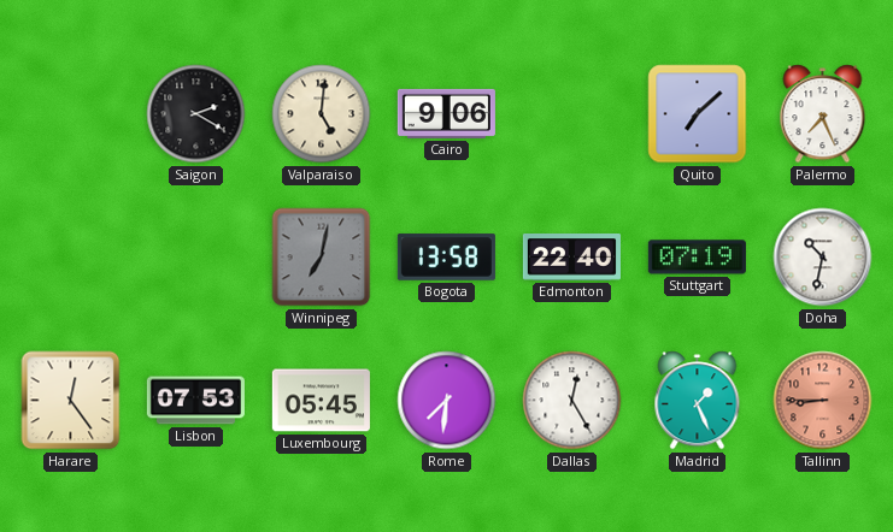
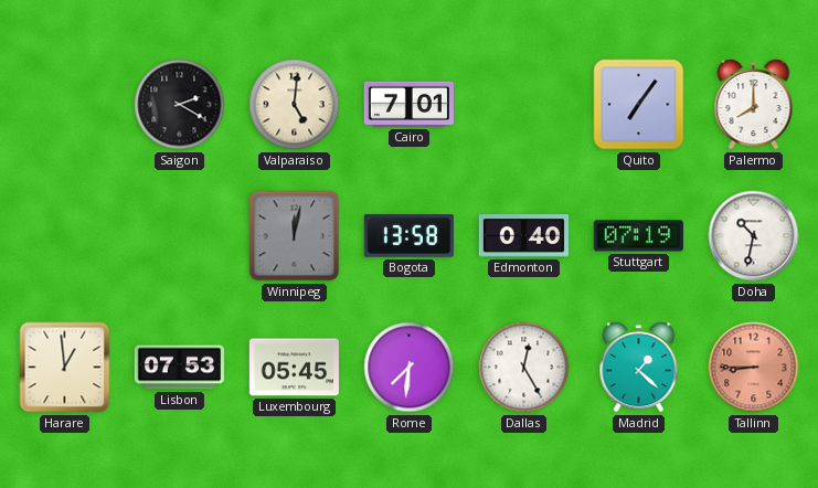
Cairo: 9:06 -> 7:01
Quito: 7:08 -> 7:06
Palermo: 7:26 -> 8:00
Winnipeg: 7:02 -> 12:02
Edmonton: 22:40 -> 0:40
Harare: 12:24 -> 12:59
Madrid: 1:26 -> 1:22
